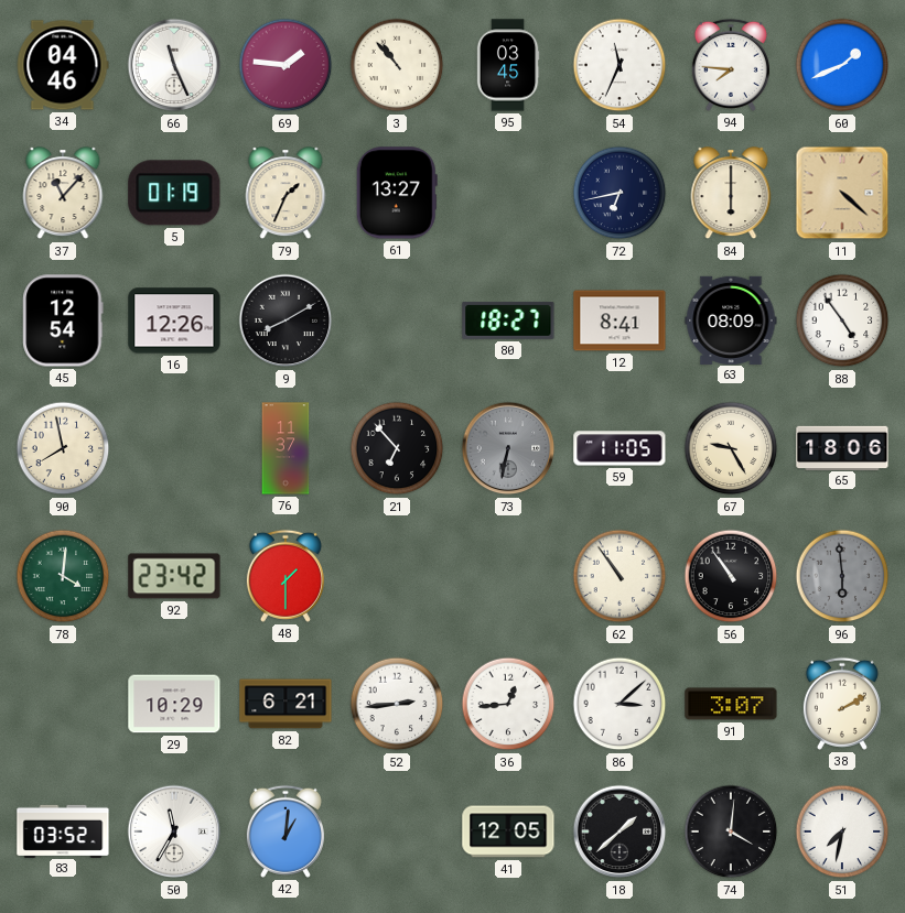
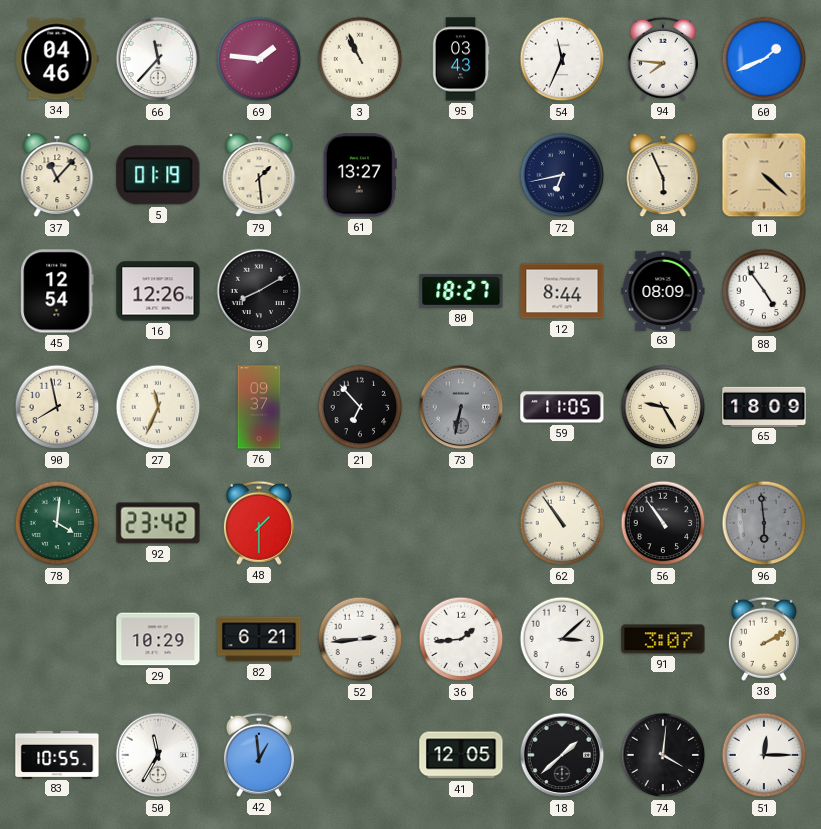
66: 11:26 -> 11:37
3: 10:53 -> 10:56
95: 03:45 -> 03:43
79: 1:34 -> 1:29
84: 6:00 -> 5:56
12: 8:41 -> 8:44
27: none -> 11:34
76: 11:37 -> 09:37
65: 18:06 -> 18:09
36: 12:44 -> 1:44
83: 03:52 -> 10:55
42: 1:01 -> 12:59
51: 7:32 -> 12:15
